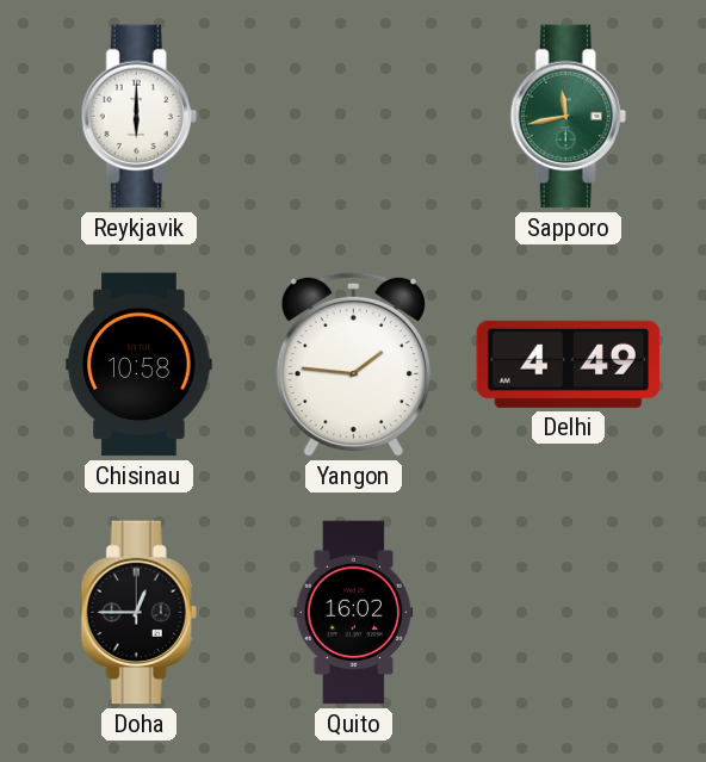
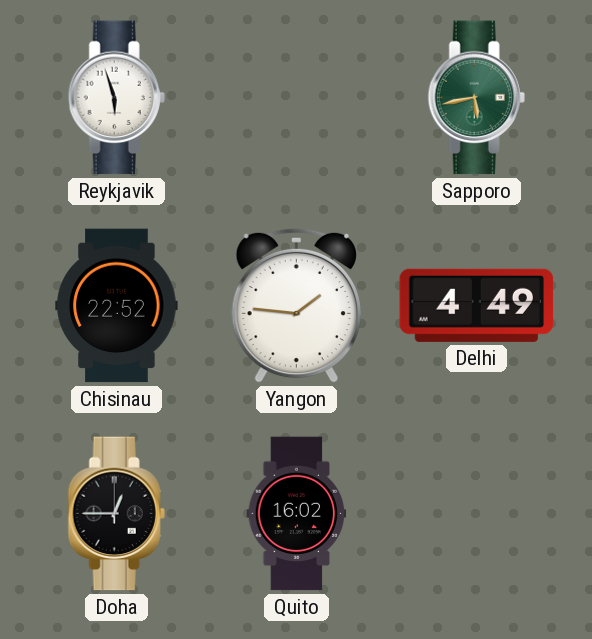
Reykjavik: 6:00 -> 5:57
Sapporo: 11:43 -> 5:43
Chisinau: 10:58 -> 22:52
